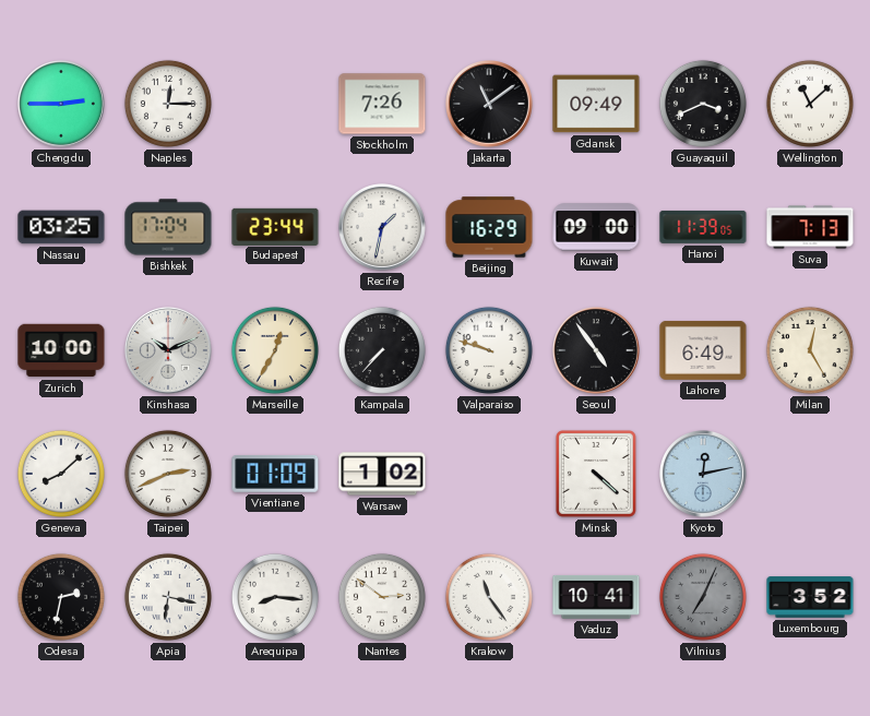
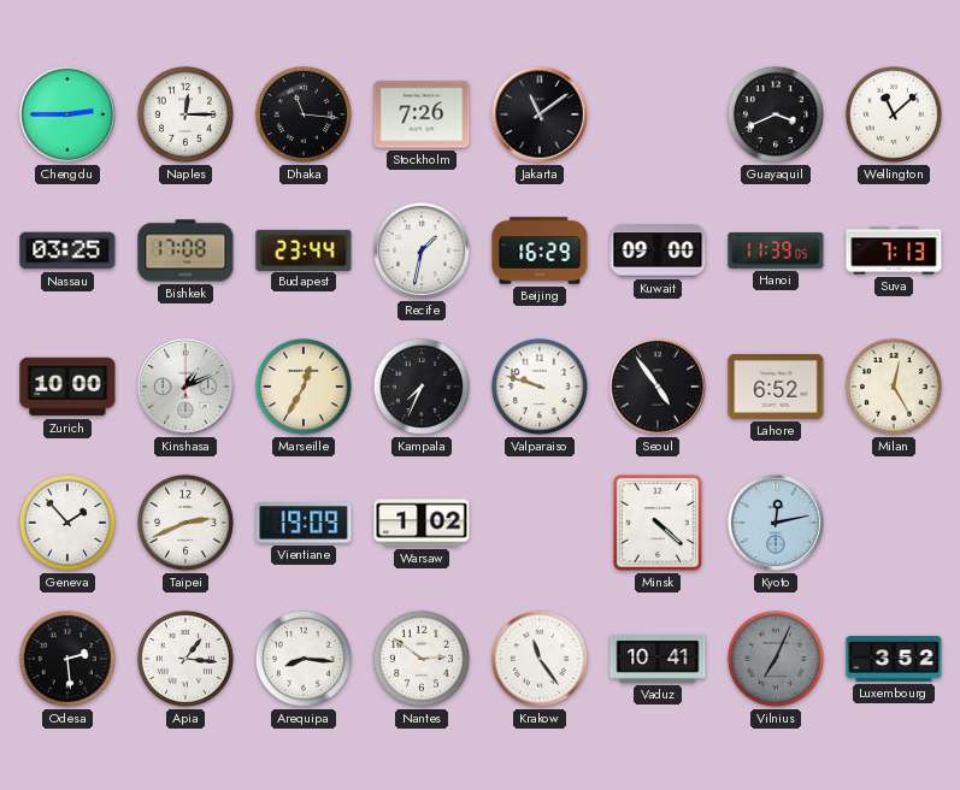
Dhaka: none -> 11:16
Gdansk: 09:49 -> none
Bishkek: 17:04 -> 17:08
Kinshasa: 10:11 -> 1:11
Kampala: 7:37 -> 7:34
Lahore: 6:49 -> 6:52
Geneva: 8:08 -> 1:53
Vientiane: 01:09 -> 19:09
Odesa: 2:32 -> 2:29
Apia: 6:17 -> 1:16
